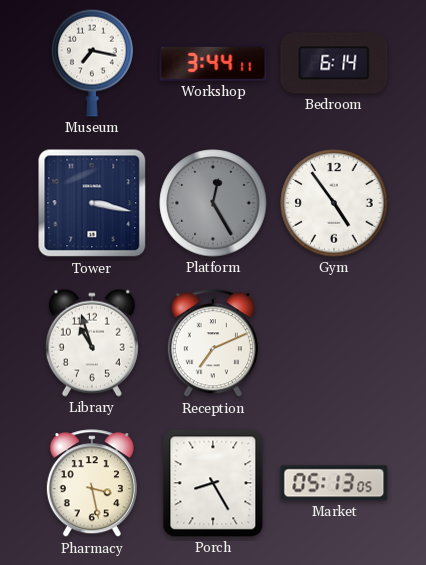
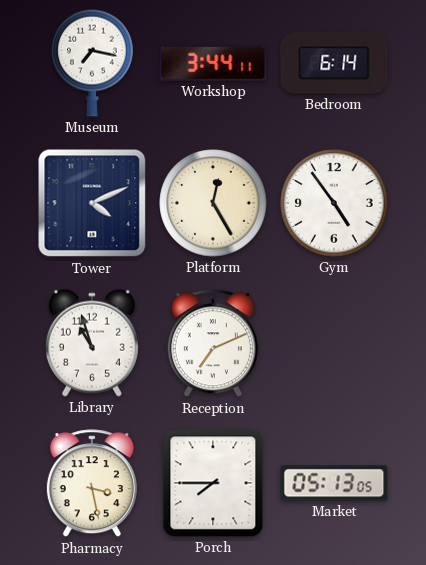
Tower: 3:17 -> 4:11
Platform dial: grey -> cream
Porch: 8:25 -> 7:45
